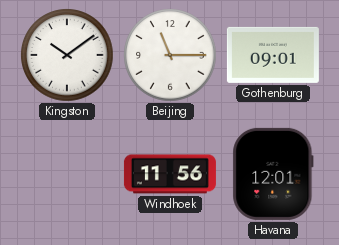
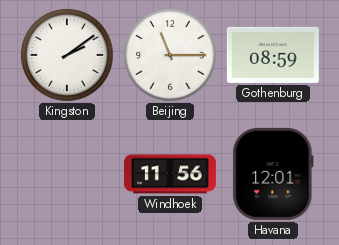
Kingston: 10:09 -> 2:09
Gothenburg: 09:01 -> 08:59
